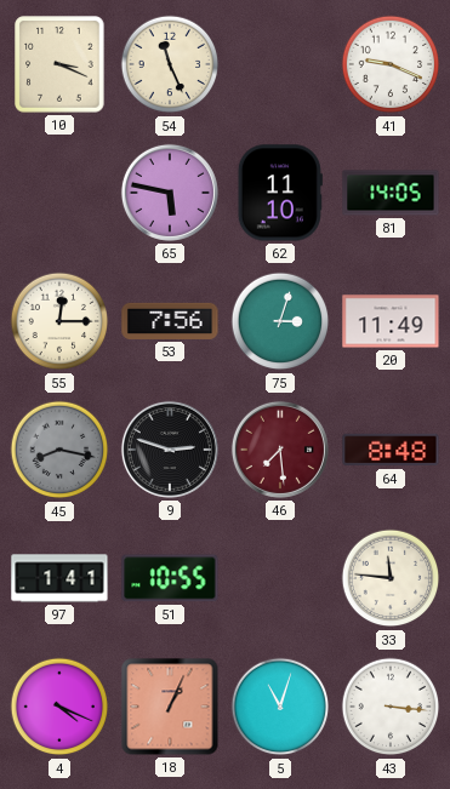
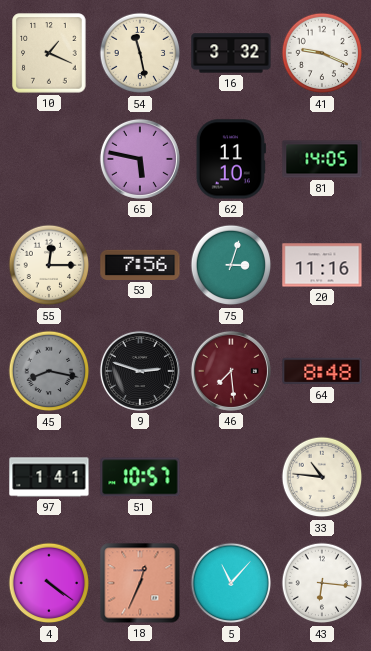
10: 3:19 -> 1:19
54: 11:26 -> 11:28
16: none -> 3:32
20: 11:49 -> 11:16
51: 10:55 -> 10:57
33: 11:46 -> 10:46
4: 4:19 -> 4:21
18: 1:04 -> 12:34
5: 11:03 -> 11:07
43: 3:16 -> 6:16
